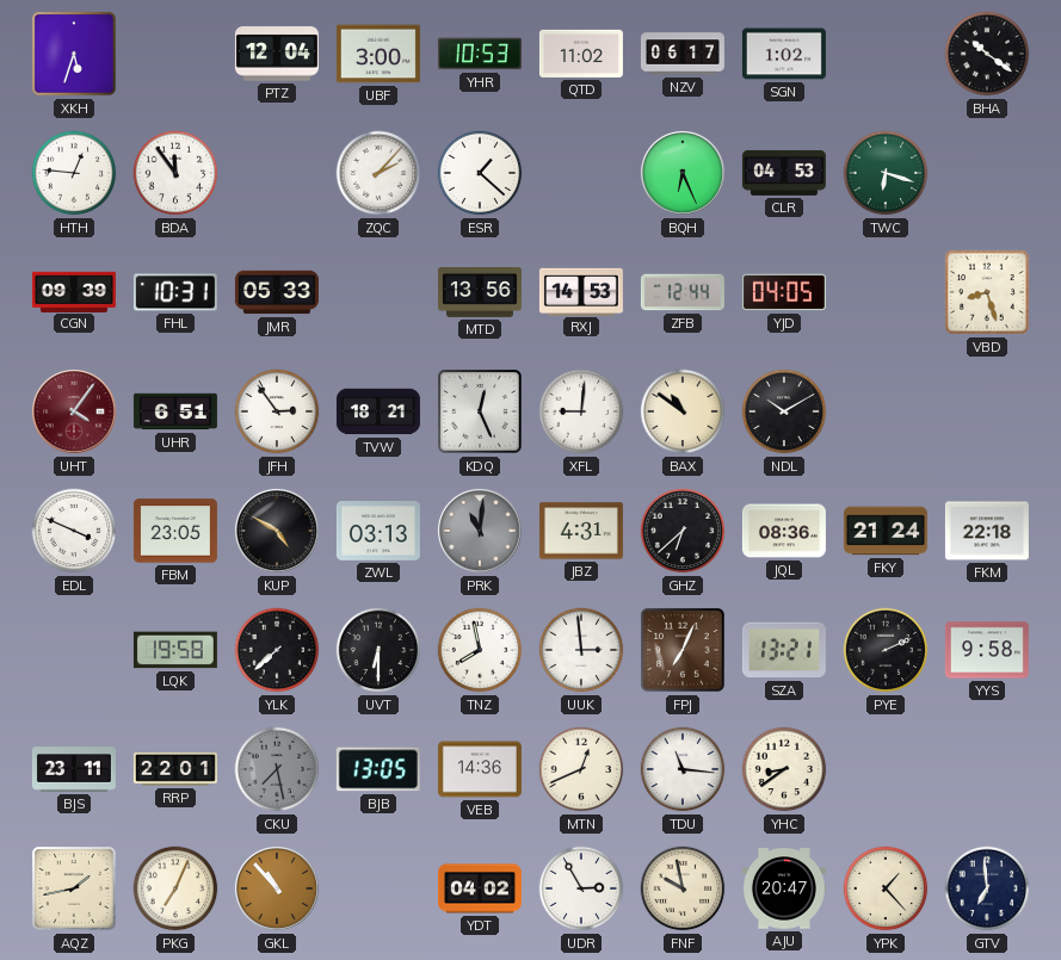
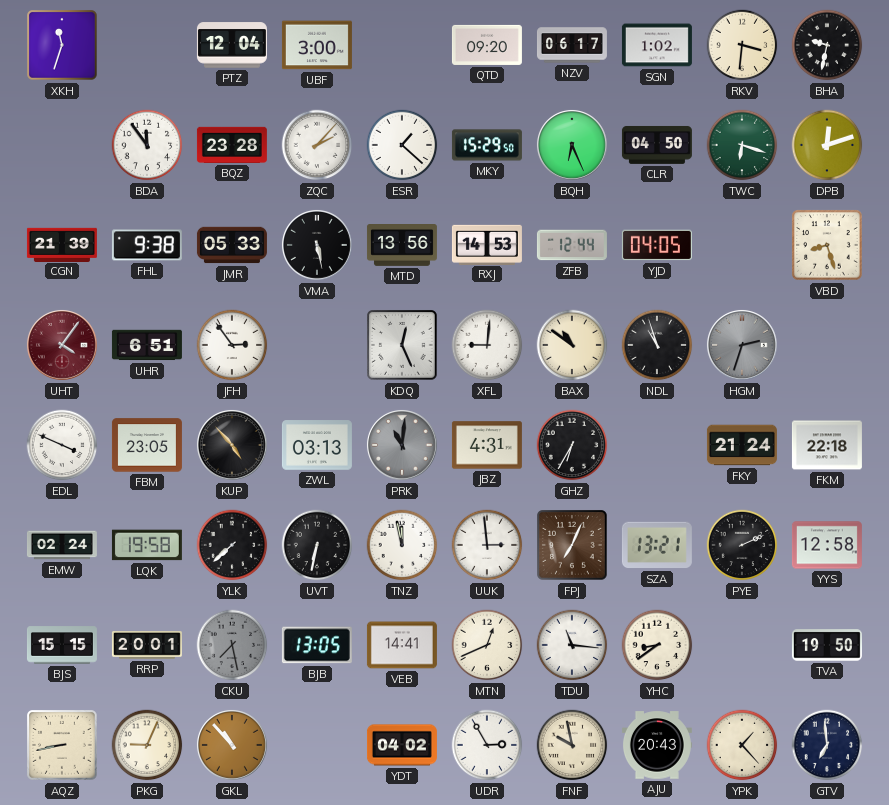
XKH: 5:33 -> 11:33
YHR: 10:53 -> none
QTD: 11:02 -> 09:20
RKV: none -> 3:31
BHA: 10:21 -> 9:32
HTH: 12:46 -> none
BQZ: none -> 23:28
MKY: none -> 15:29
CLR: 04:53 -> 04:50
DPB: none -> 12:12
CGN: 09:39 -> 21:39
FHL: 10:31 -> 9:38
VMA: none -> 5:28
TVW: 18:21 -> none
NDL: 10:10 -> 10:57
HGM: none -> 2:33
KUP: 4:50 -> 4:53
GHZ: 6:38 -> 6:35
JQL: 08:36 -> none
EMW: none -> 02:24
UVT: 6:30 -> 6:32
TNZ: 7:58 -> 11:58
YYS: 9:58 -> 12:58
BJS: 23:11 -> 15:15
RRP: 22:01 -> 20:01
VEB: 14:36 -> 14:41
TVA: none -> 19:50
AQZ: 1:43 -> 8:43
PKG: 7:04 -> 9:04
AJU: 20:47 -> 20:43
